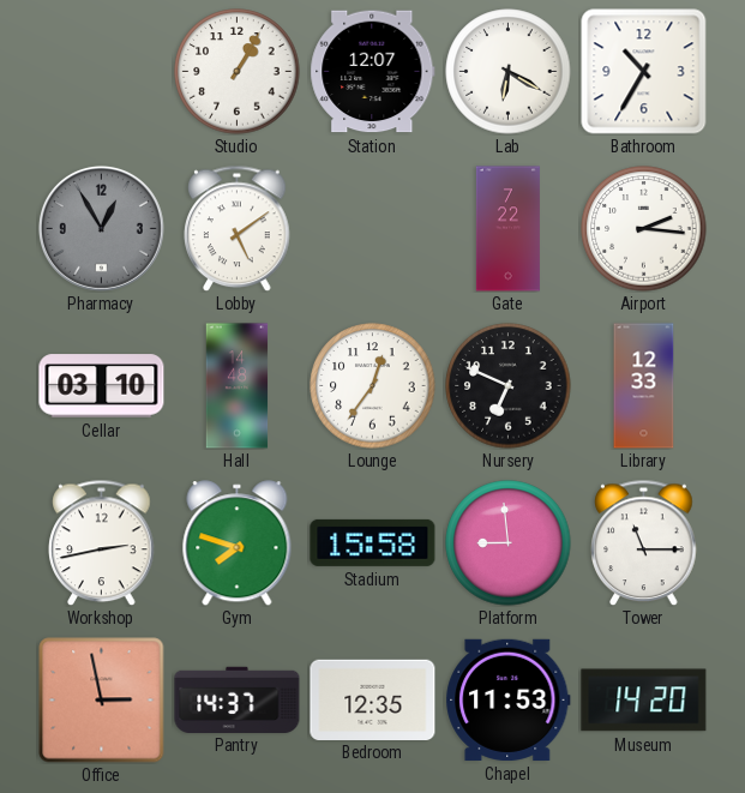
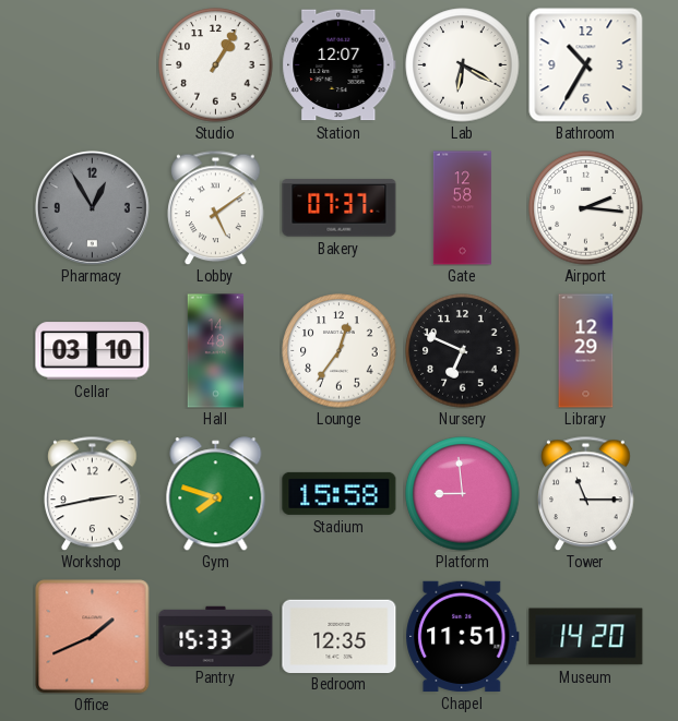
Bakery: none -> 07:37
Gate: 7:22 -> 12:58
Library: 12:33 -> 12:29
Office: 2:58 -> 1:41
Pantry: 14:37 -> 15:33
Chapel: 11:53 -> 11:51
